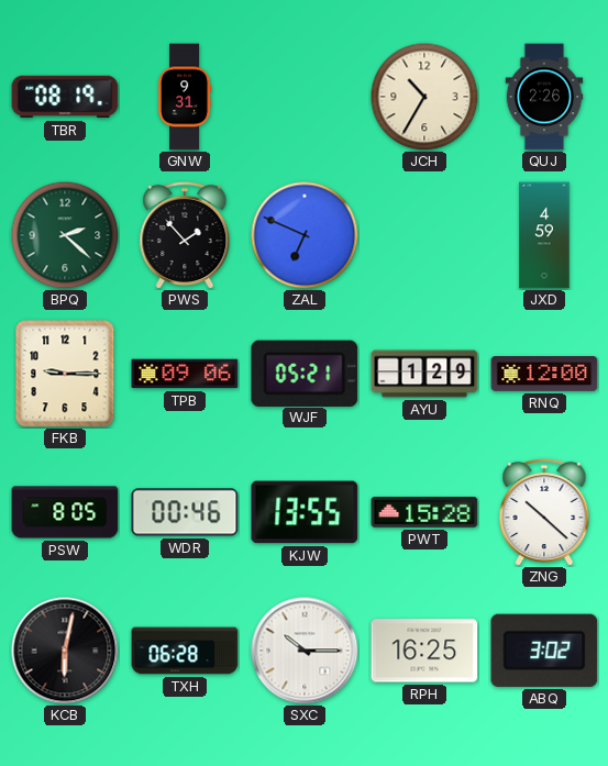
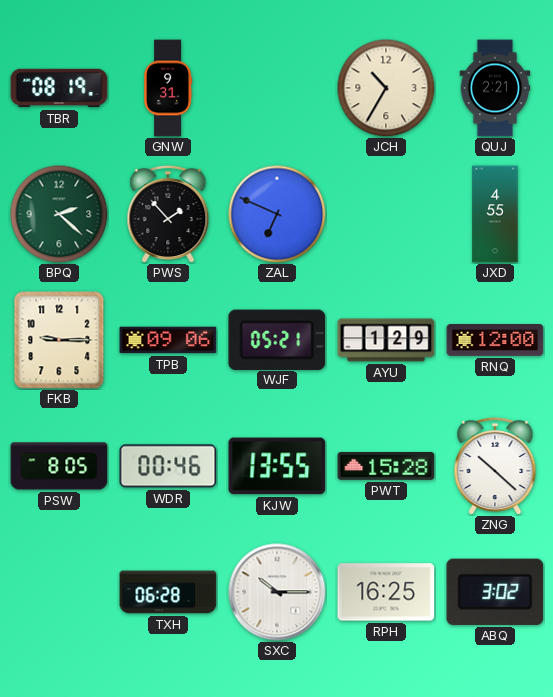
QUJ: 2:26 -> 2:21
JXD: 4:59 -> 4:55
KCB: 6:02 -> none
